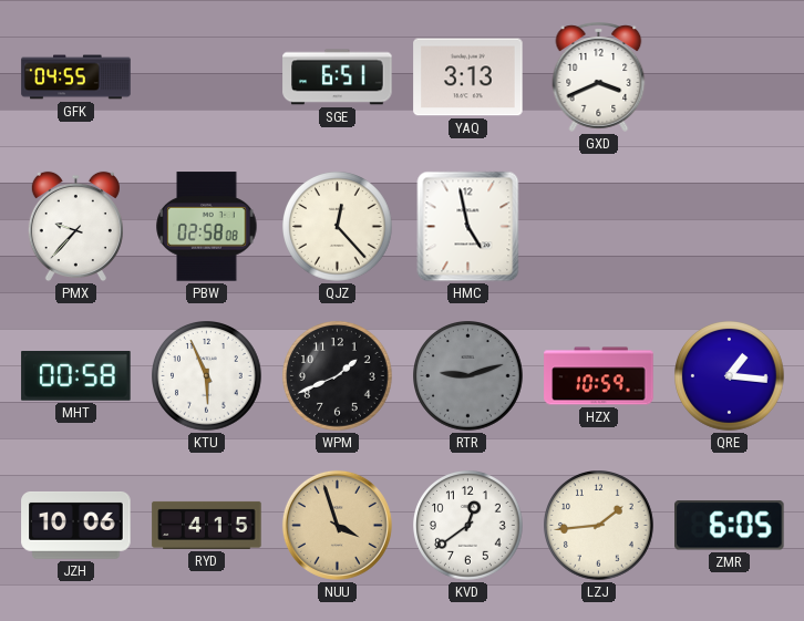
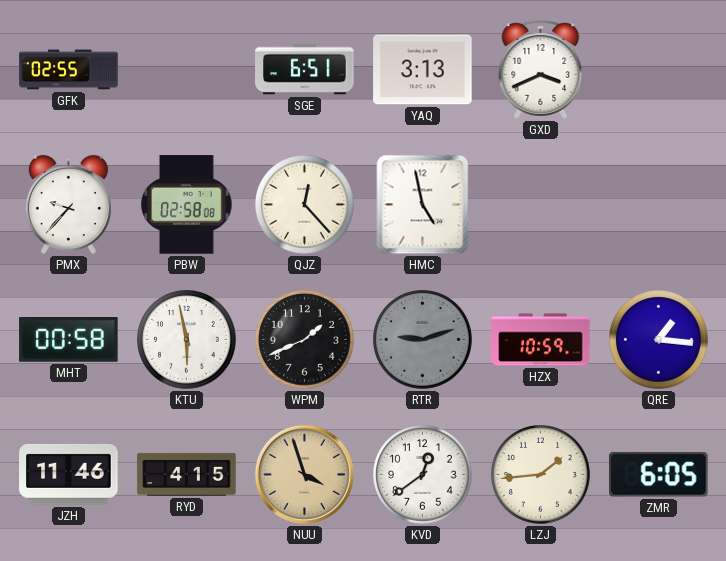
GFK: 04:55 -> 02:55
KTU: 5:56 -> 5:58
JZH: 10:06 -> 11:46
